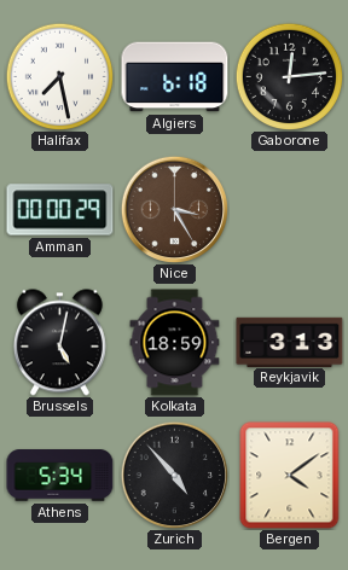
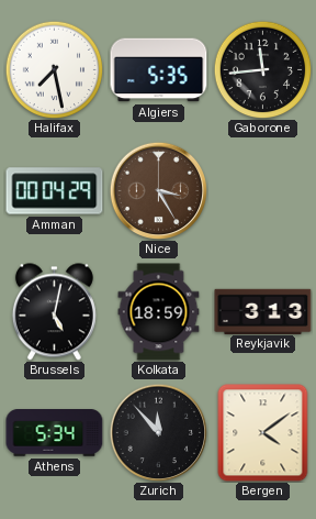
Algiers: 6:18 -> 5:35
Gaborone: 12:14 -> 11:44
Amman: 00:00 -> 00:04
Zurich: 4:53 -> 11:53
